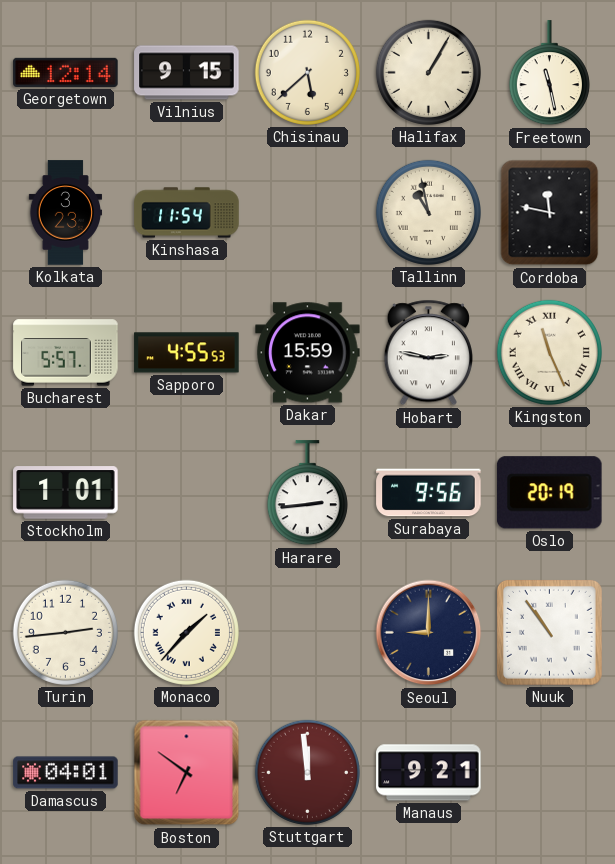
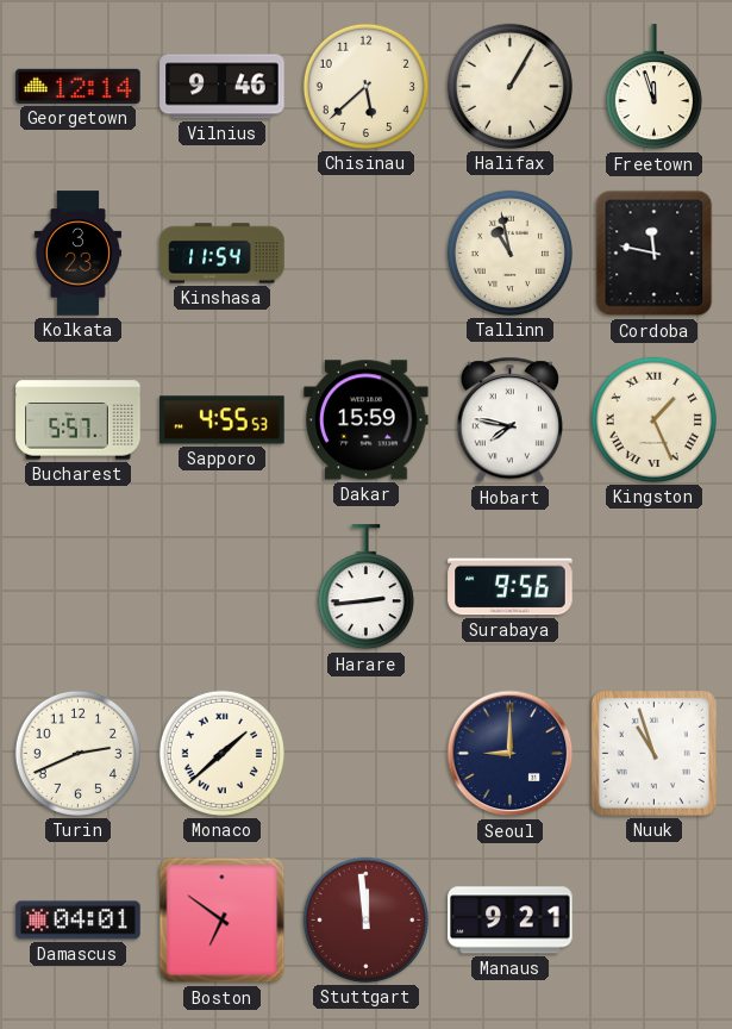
Vilnius: 9:15 -> 9:46
Freetown: 11:28 -> 11:57
Hobart: 2:47 -> 7:47
Kingston: 11:26 -> 1:26
Stockholm: 1:01 -> none
Oslo: 20:19 -> none
Turin: 2:44 -> 2:41
Monaco: 1:37 -> 1:38
Nuuk: 10:54 -> 10:57
